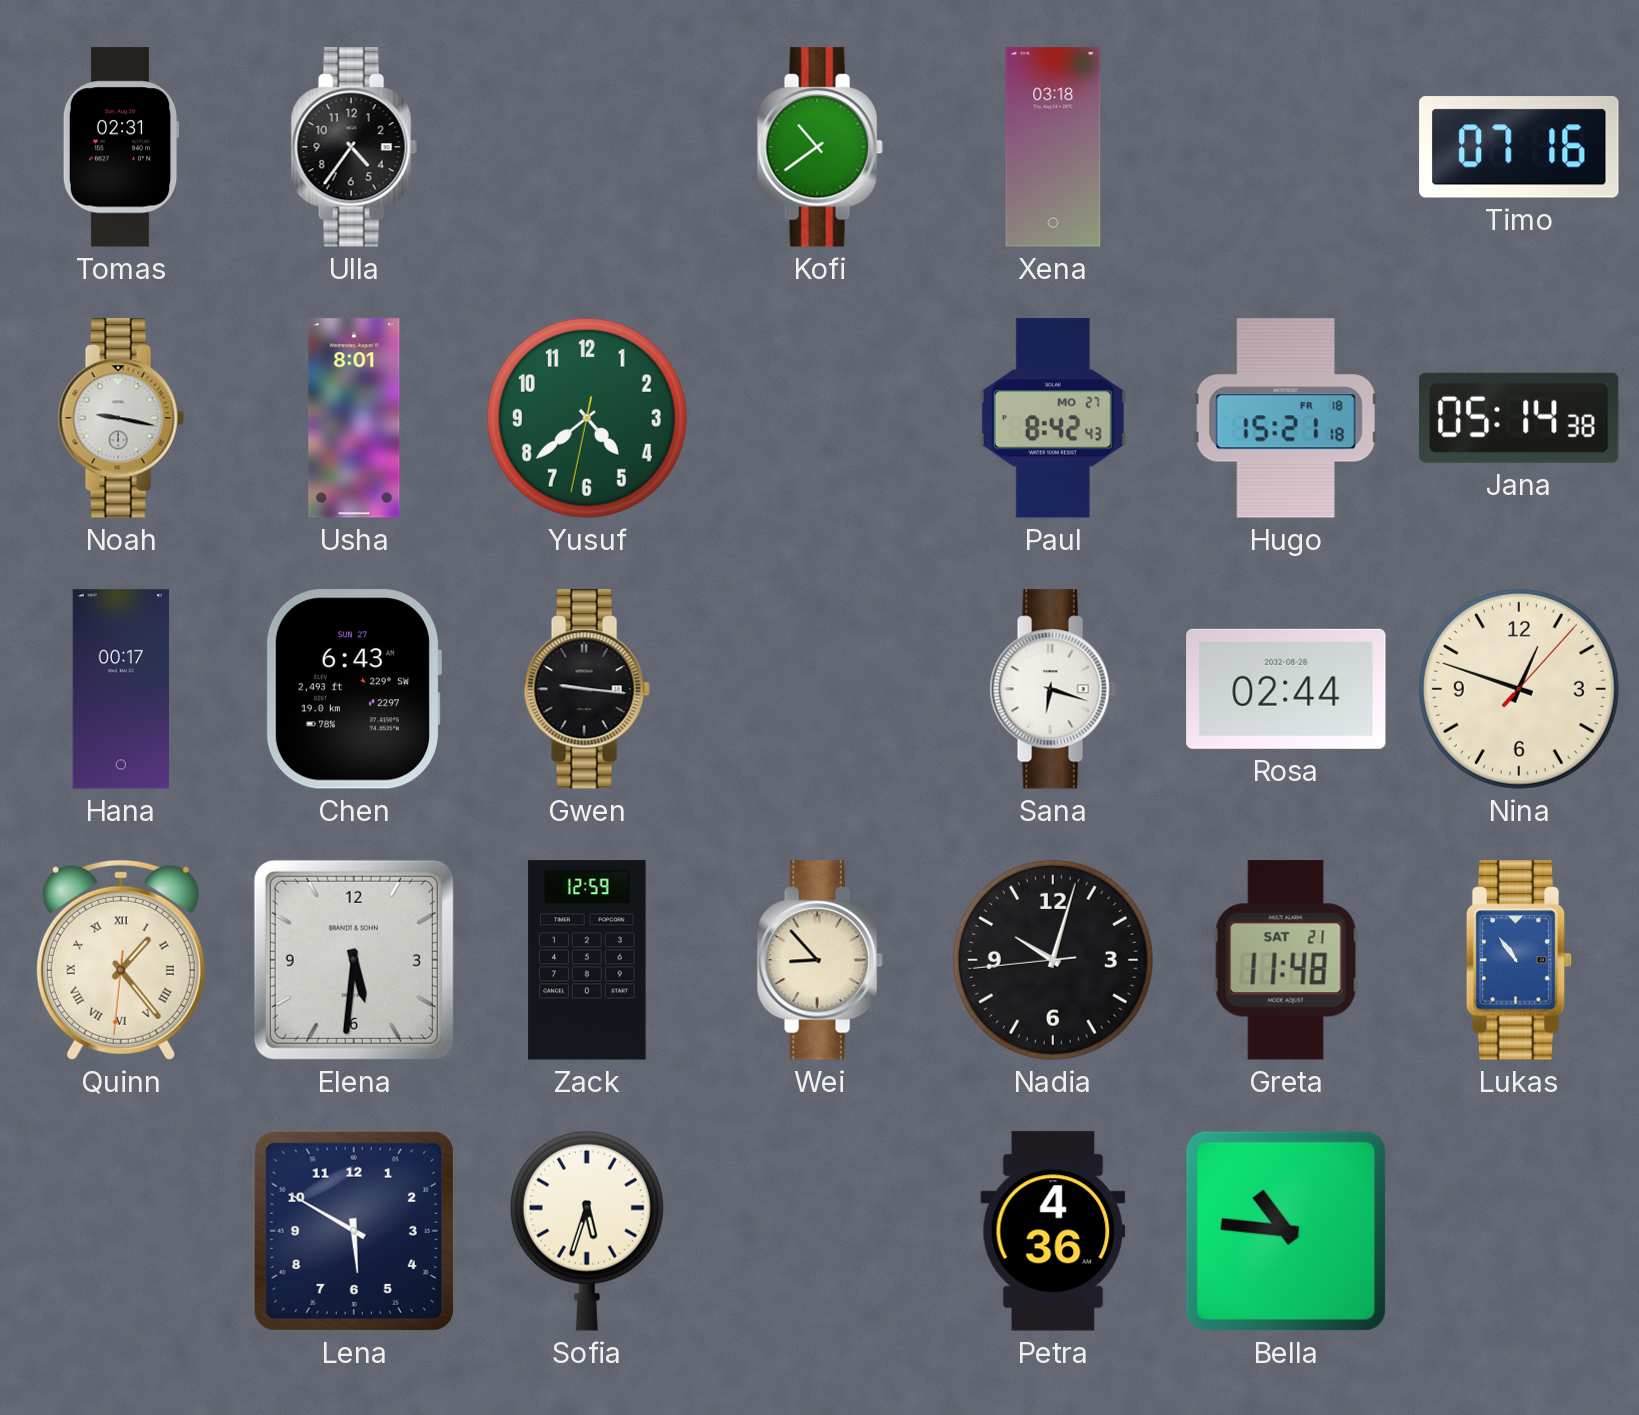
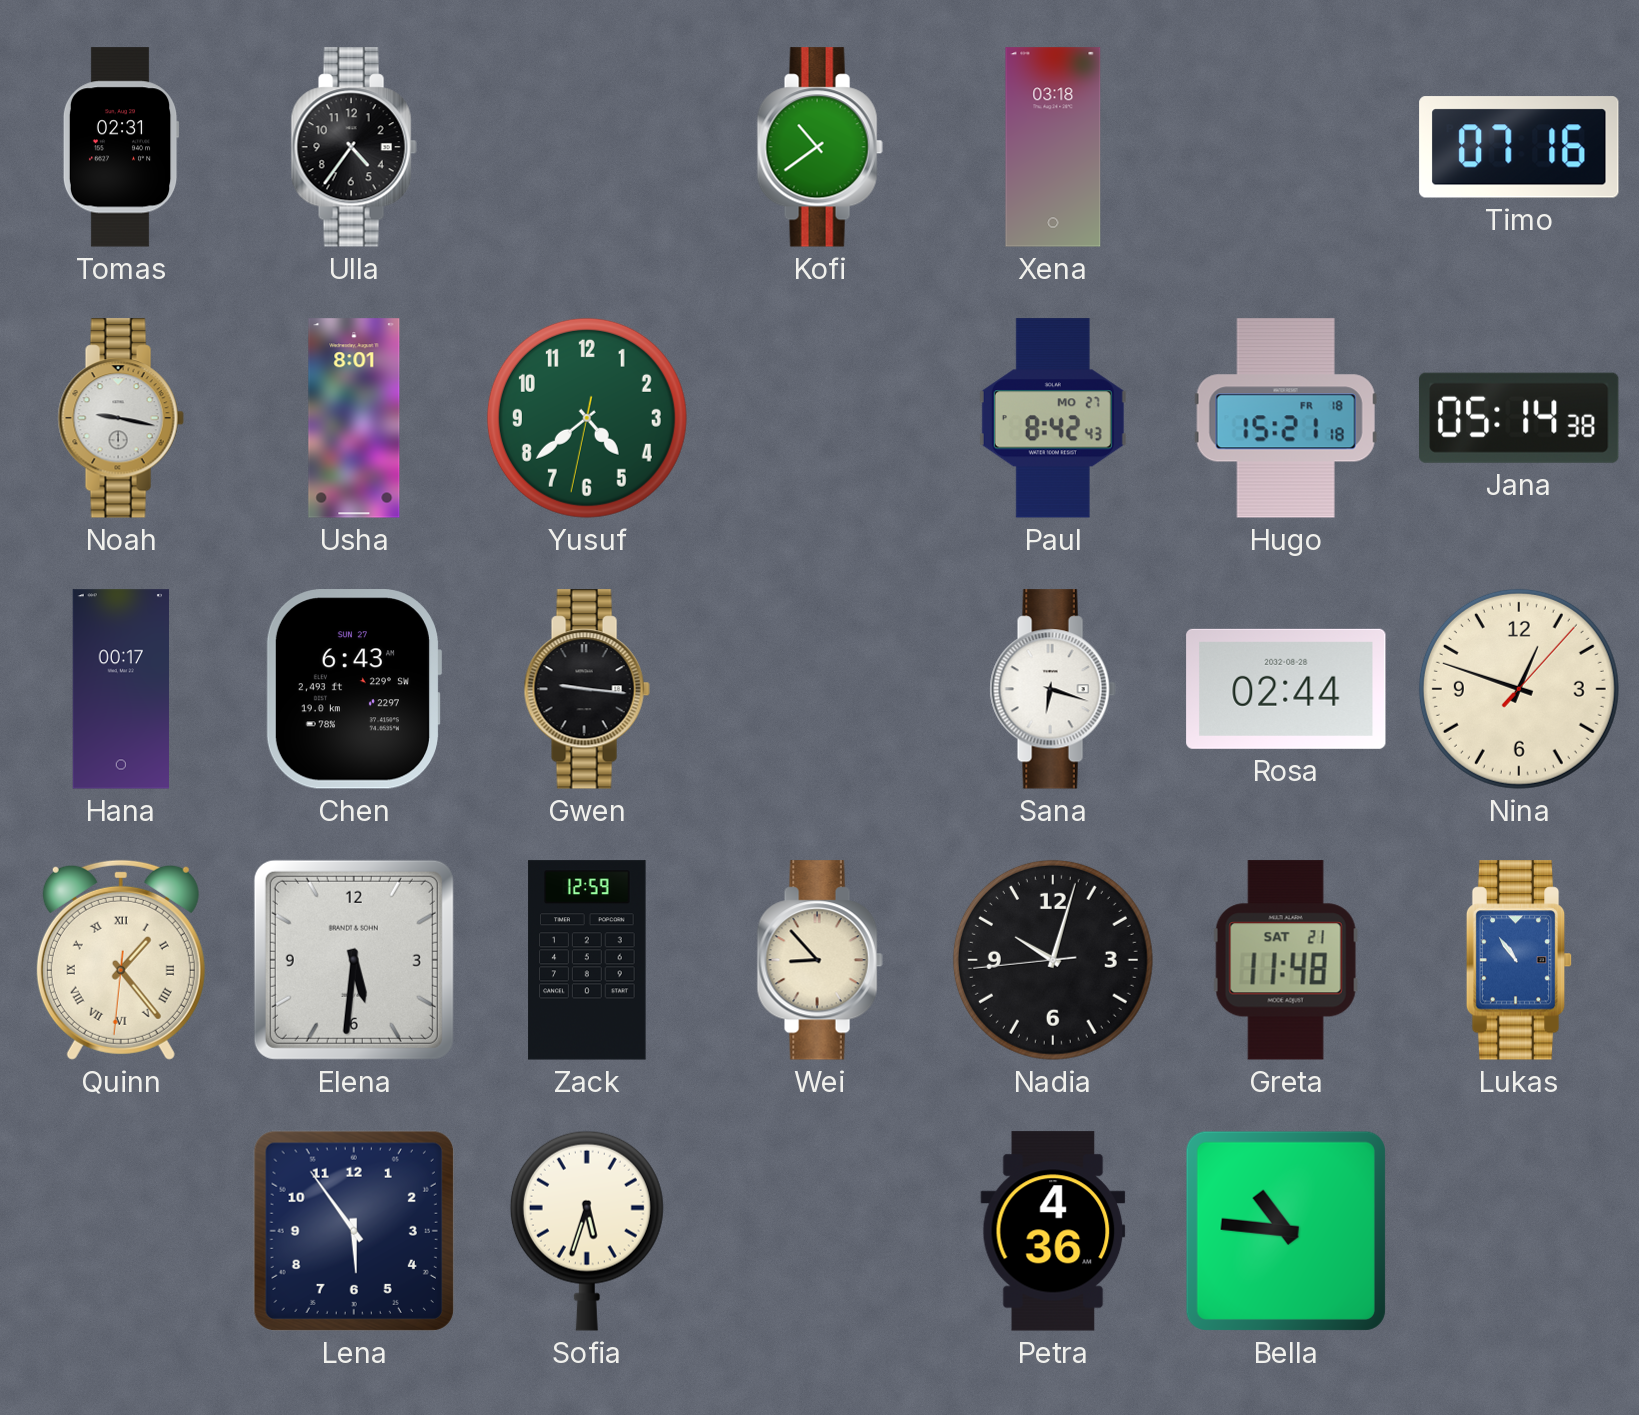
Lena: 5:50 -> 5:54
